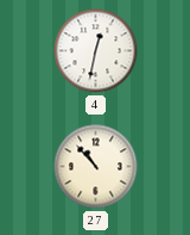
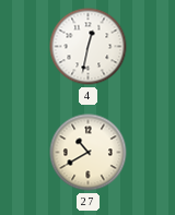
27: 10:53 -> 10:40
